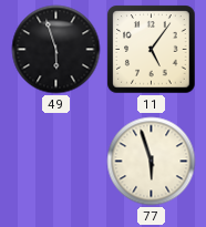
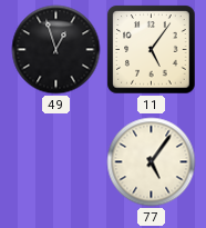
49: 5:57 -> 12:57
77: 5:57 -> 5:06
